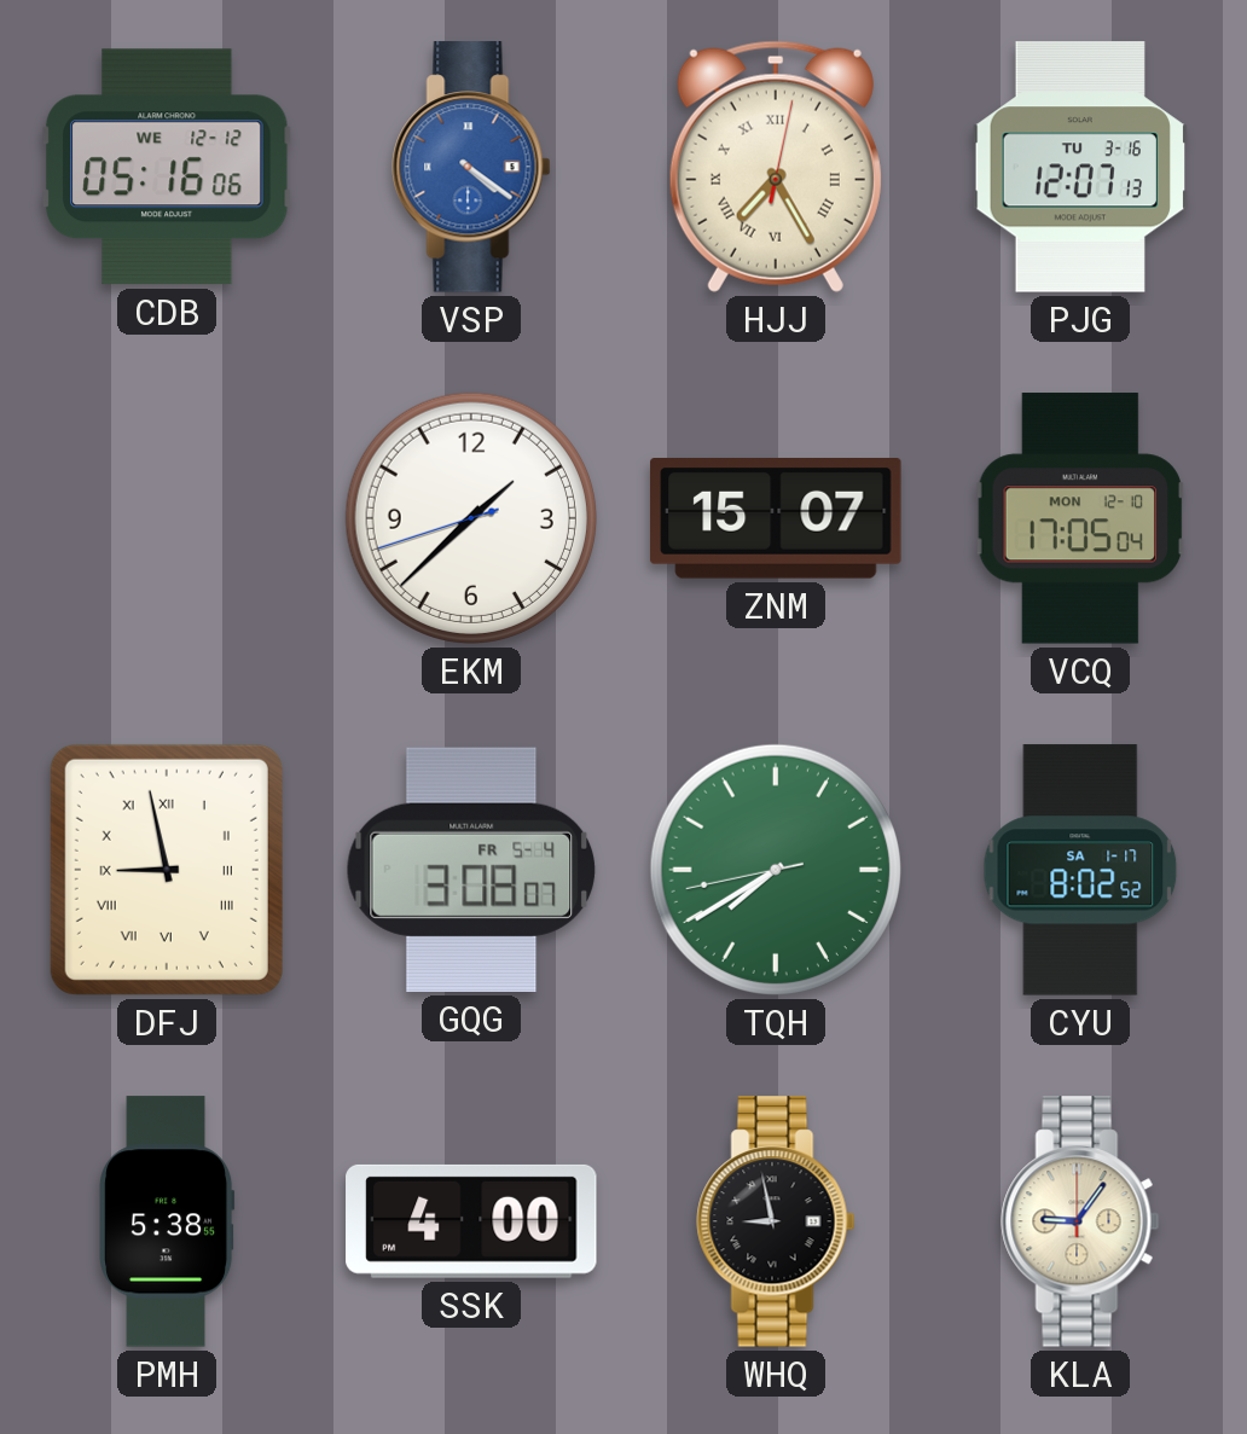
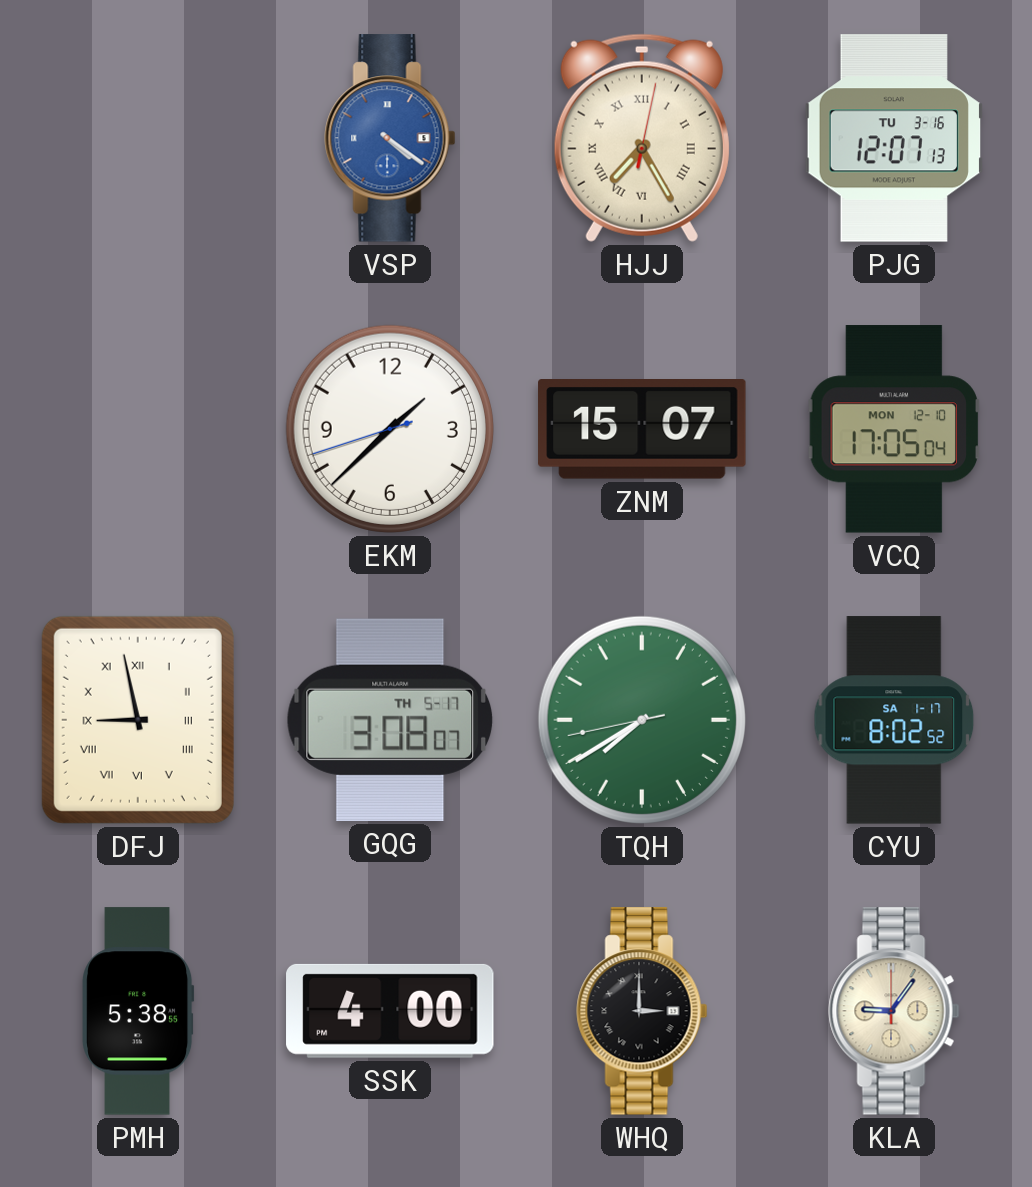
CDB: 05:16 -> none
GQG date: FR 5-4 -> TH 5-17
WHQ: 8:58 -> 3:00
